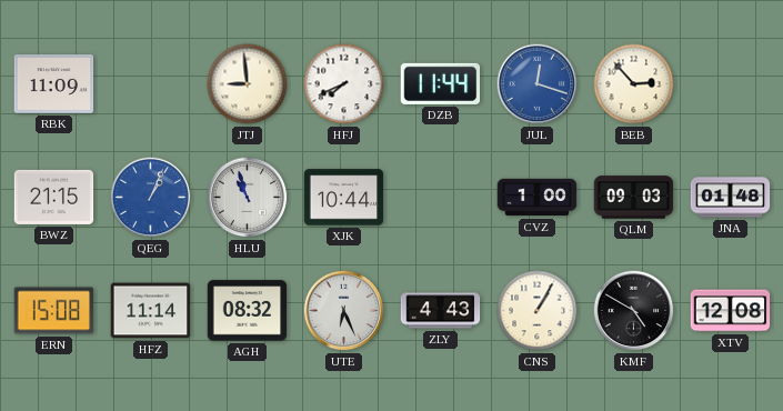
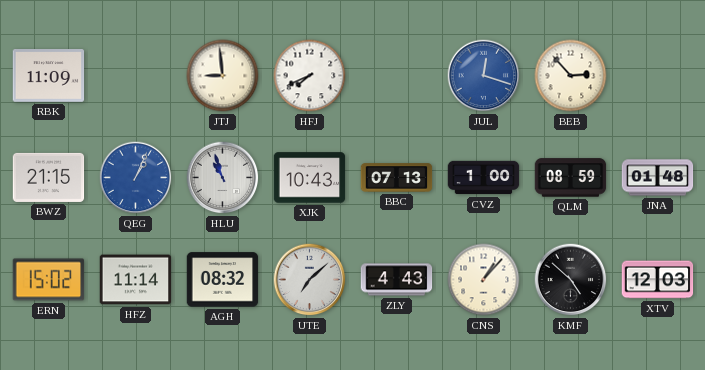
DZB: 11:44 -> none
XJK: 10:44 -> 10:43
BBC: none -> 07:13
QLM: 09:03 -> 08:59
ERN: 15:08 -> 15:02
UTE: 6:26 -> 7:08
CNS: 1:05 -> 1:07
KMF: 4:50 -> 4:52
XTV: 12:08 -> 12:03
